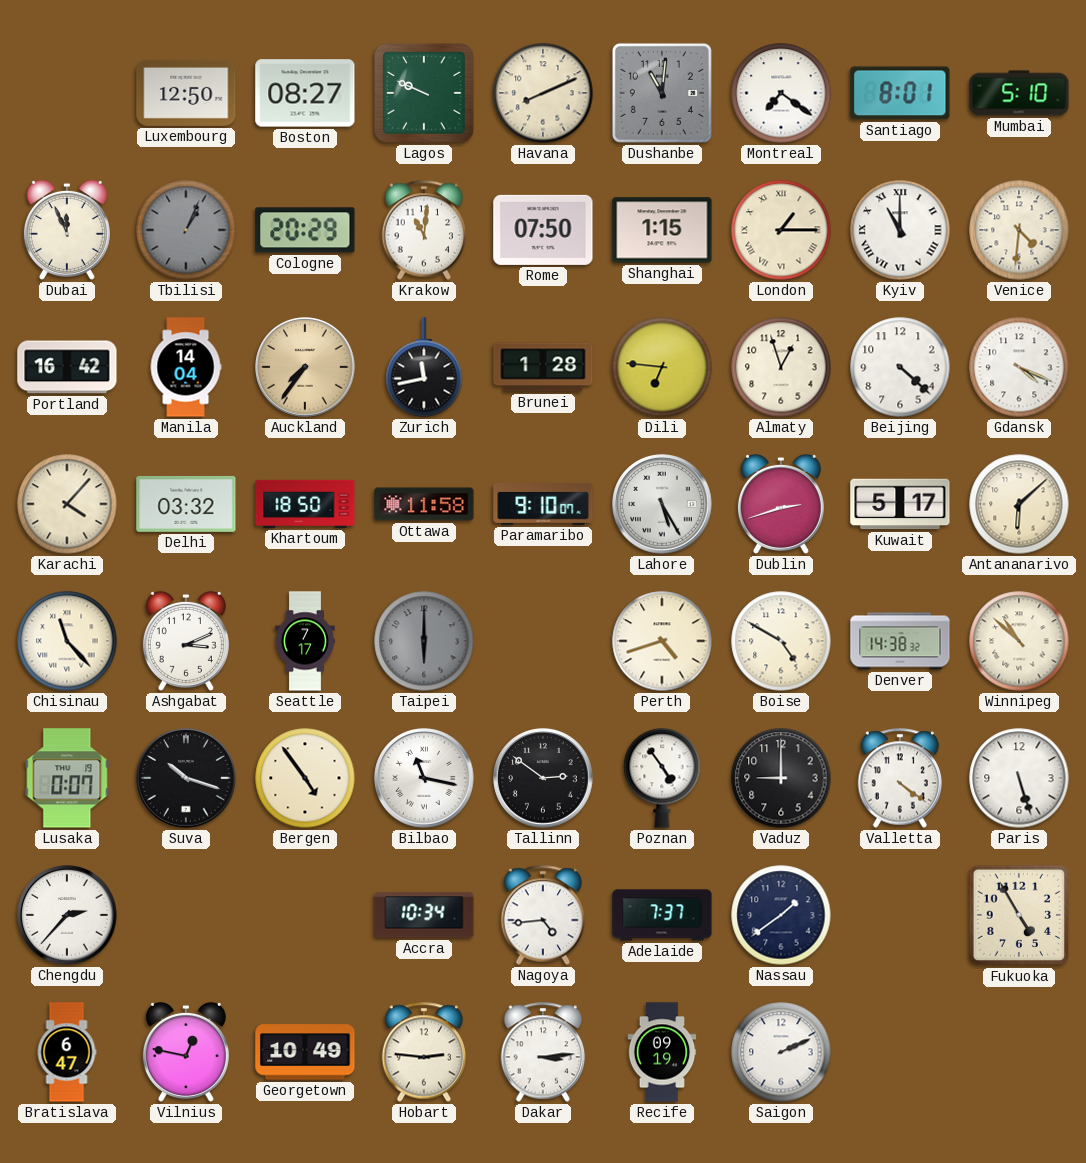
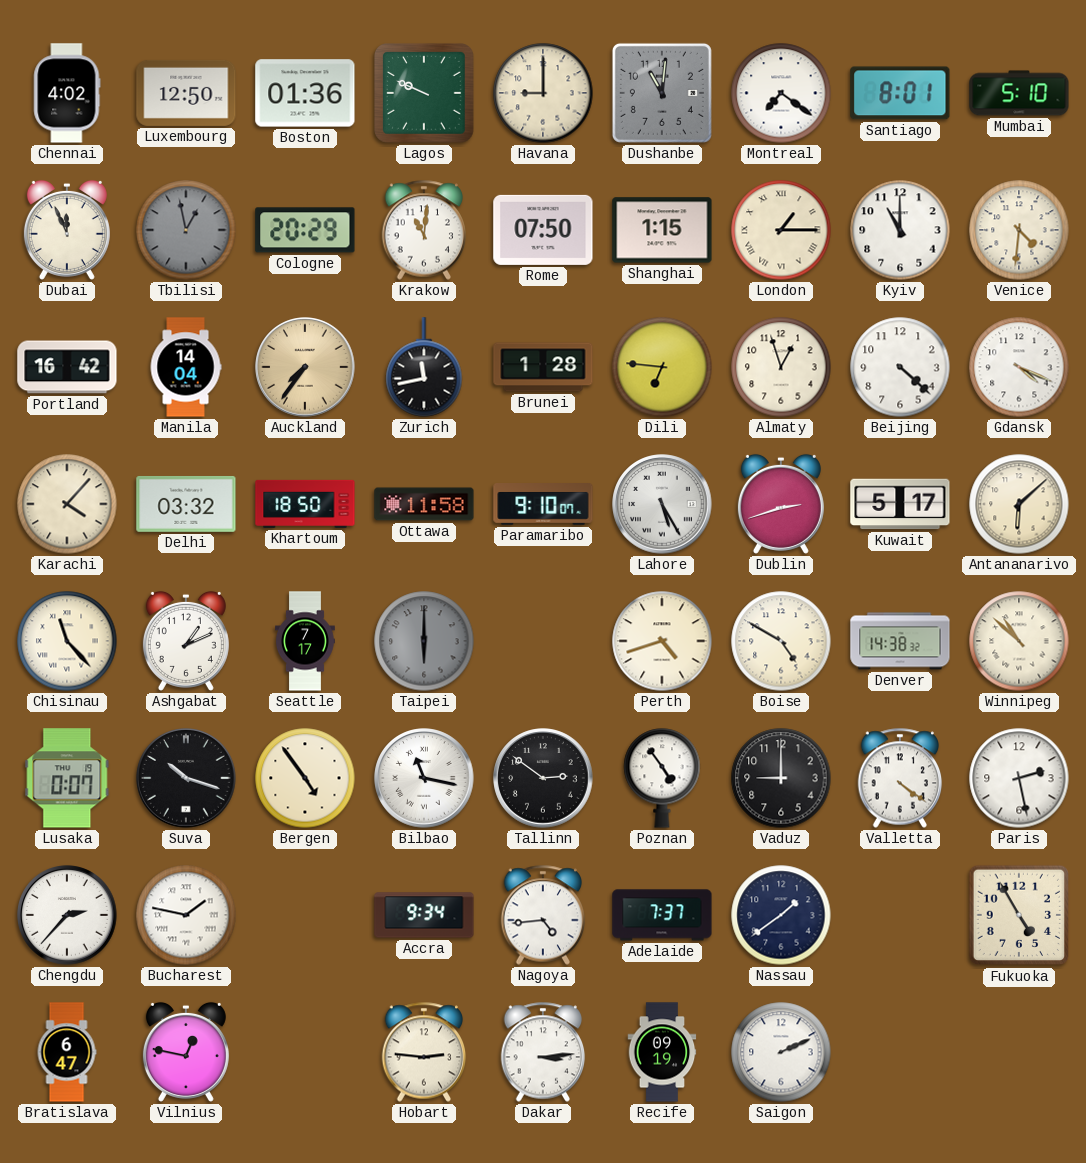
Chennai: none -> 4:02
Boston: 08:27 -> 01:36
Havana: 8:11 -> 9:00
Tbilisi: 1:04 -> 12:58
Kyiv numerals: Roman -> Arabic
Ashgabat: 3:11 -> 1:11
Paris: 5:27 -> 2:28
Bucharest: none -> 1:47
Accra: 10:34 -> 9:34
Georgetown: 10:49 -> none
